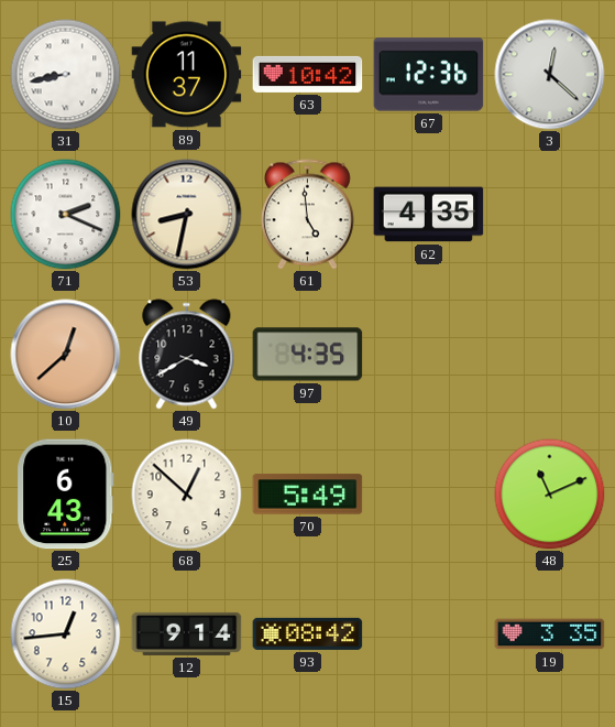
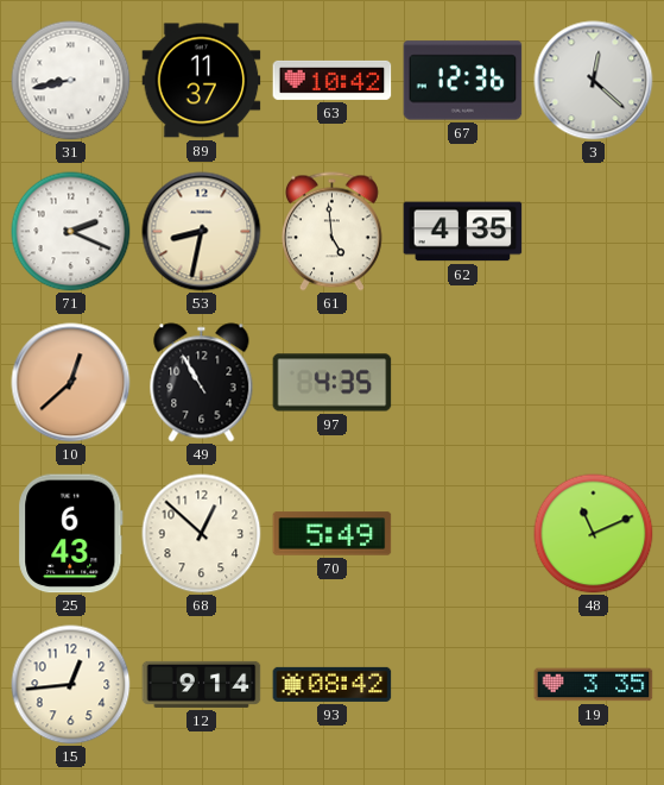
49: 3:40 -> 10:55
